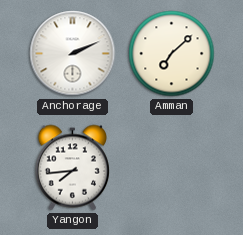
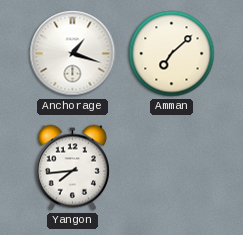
Anchorage: 2:11 -> 1:18
